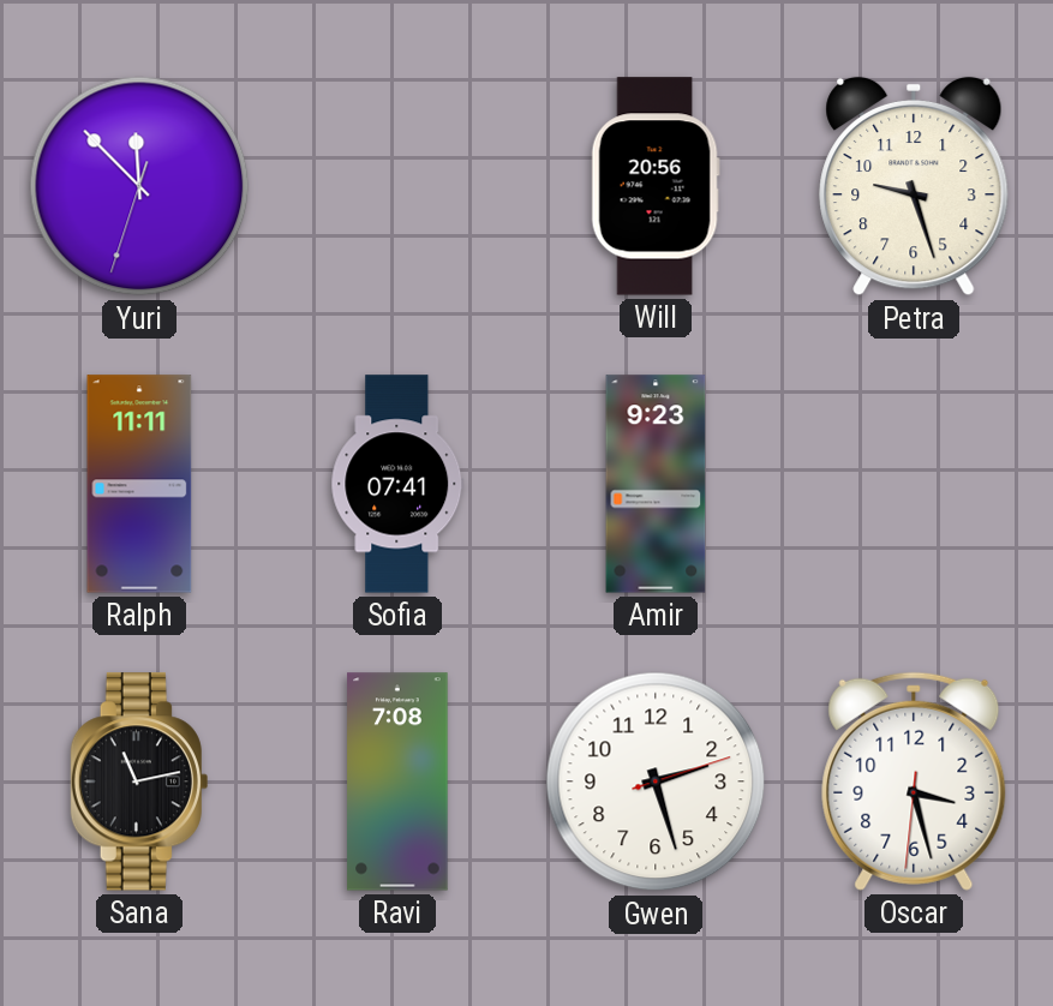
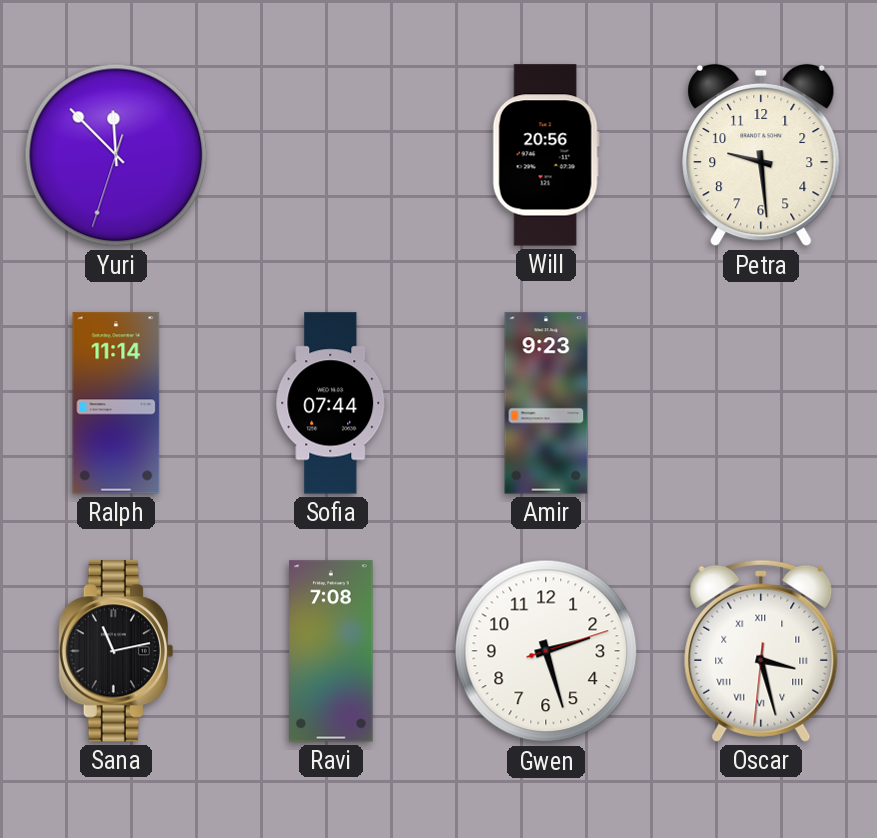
Petra: 9:27 -> 9:29
Ralph: 11:11 -> 11:14
Sofia: 07:41 -> 07:44
Oscar numerals: Arabic -> Roman
